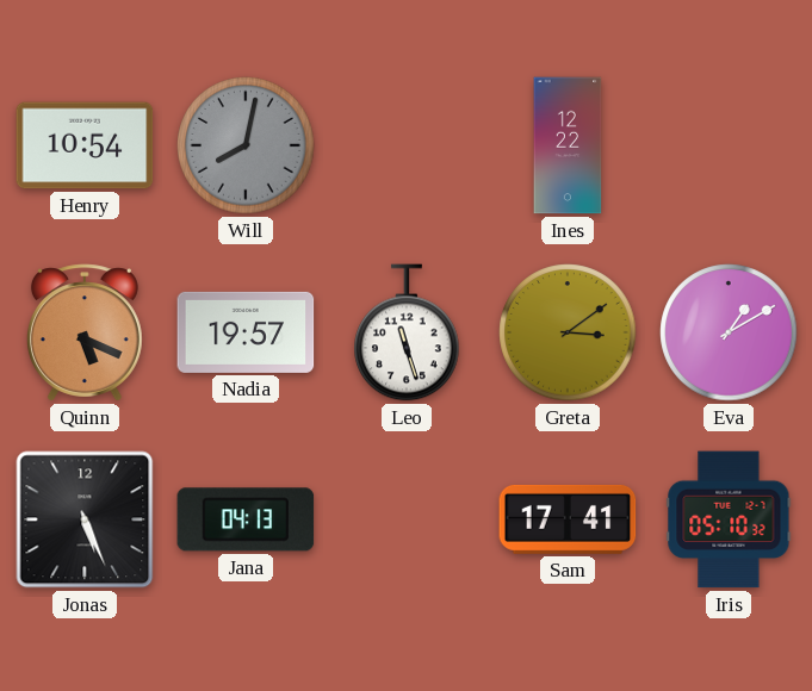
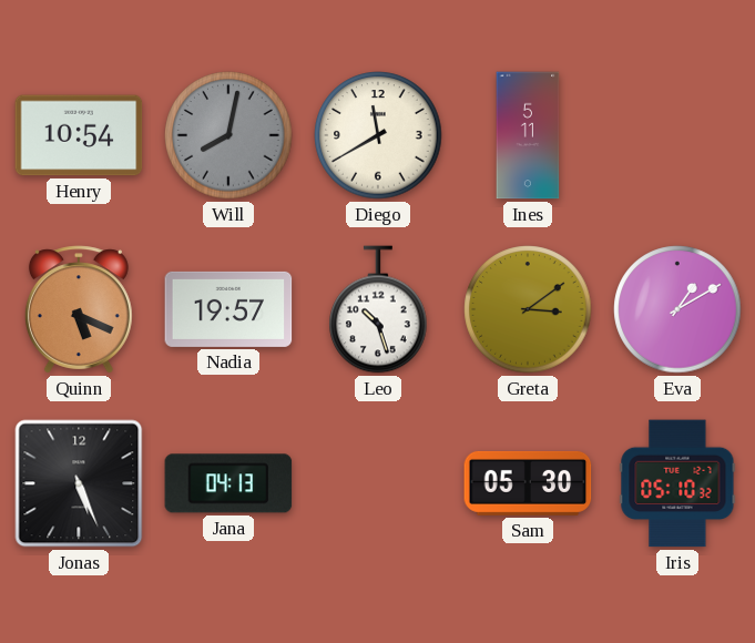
Diego: none -> 11:40
Ines: 12:22 -> 5:11
Leo: 11:27 -> 10:27
Sam: 17:41 -> 05:30
